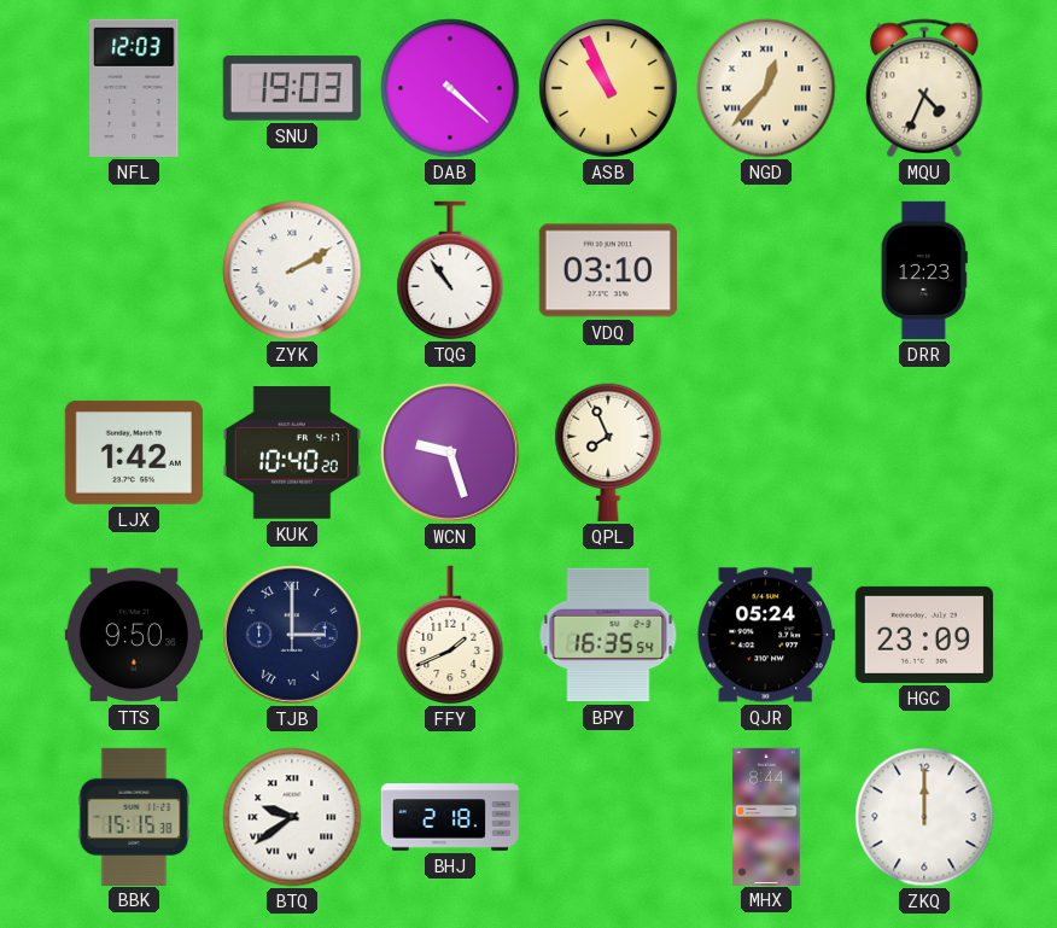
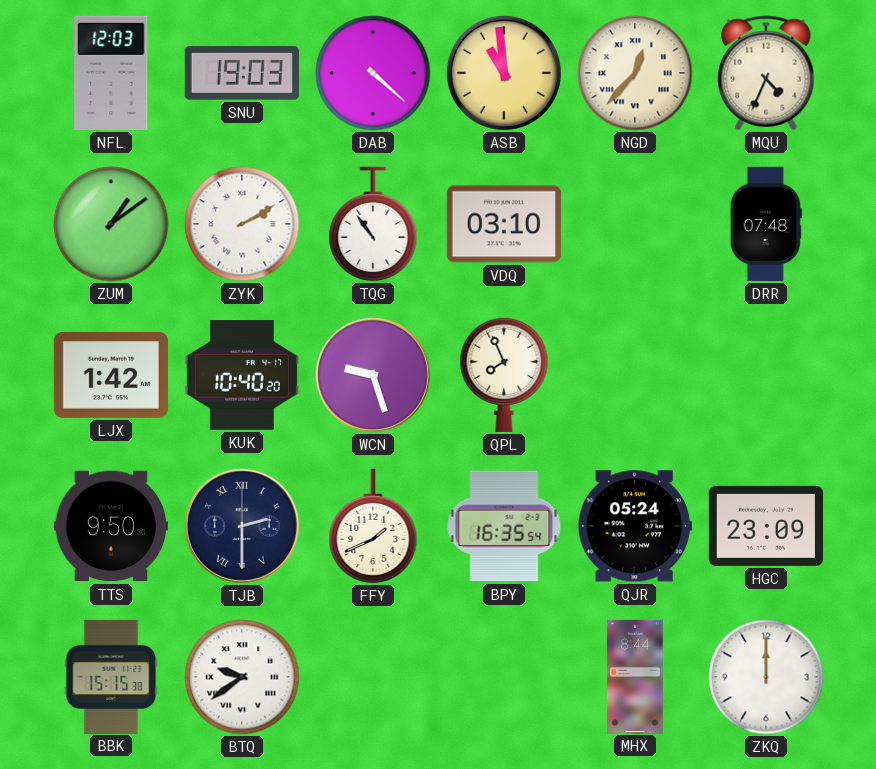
ASB: 10:56 -> 10:59
ZUM: none -> 1:09
DRR: 12:23 -> 07:48
TJB: 3:00 -> 2:30
BHJ: 2:18 -> none
